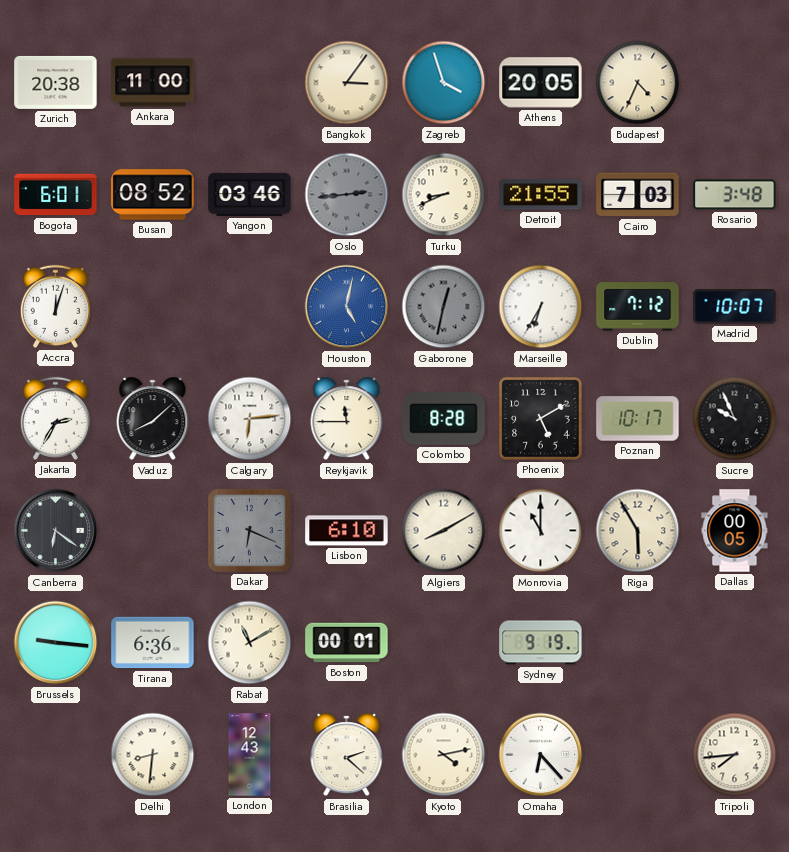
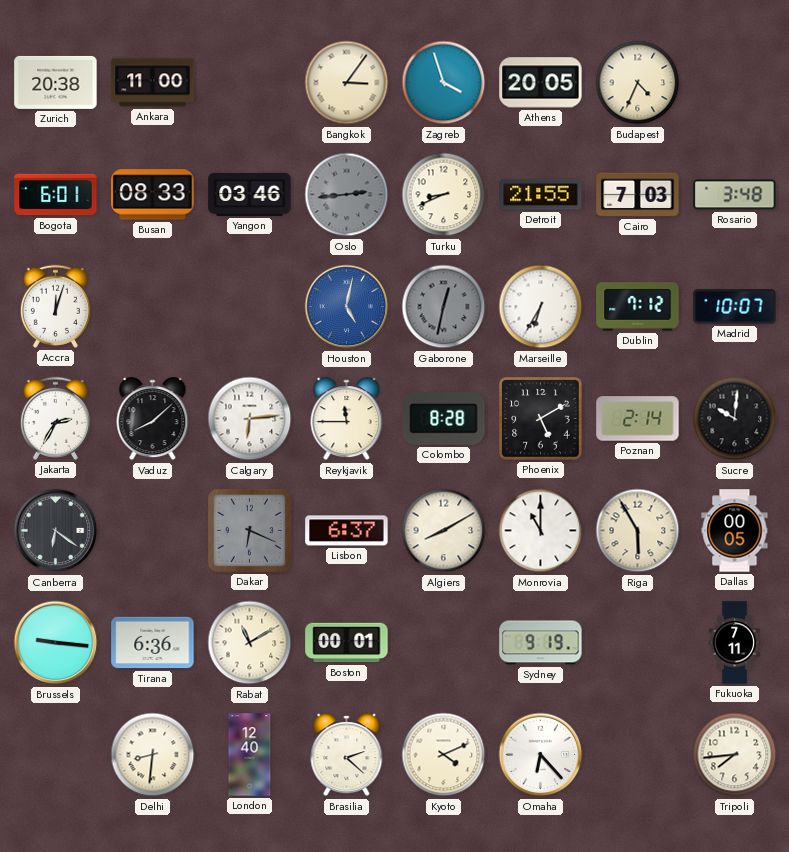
Busan: 08:52 -> 08:33
Poznan: 10:17 -> 2:14
Sucre: 9:56 -> 10:01
Lisbon: 6:10 -> 6:37
Fukuoka: none -> 7:11
London: 12:43 -> 12:40
Kyoto: 4:13 -> 4:11
